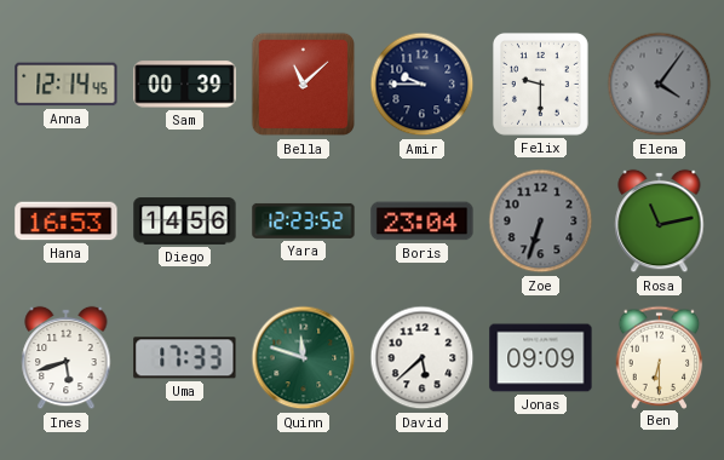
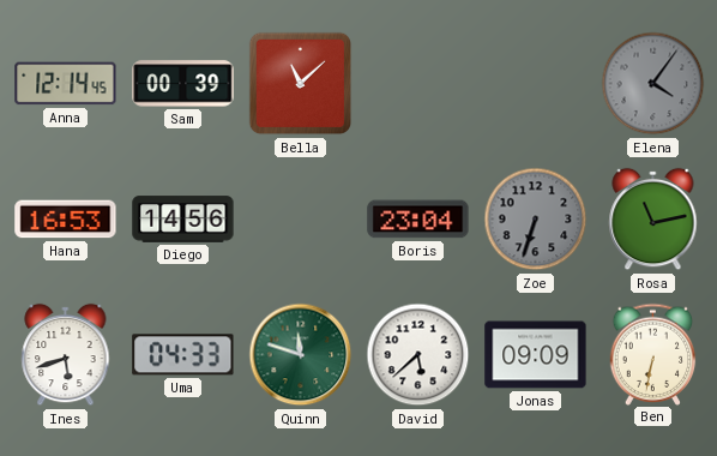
Amir: 9:45 -> none
Felix: 9:30 -> none
Yara: 12:23 -> none
Uma: 17:33 -> 04:33
Ben: 6:30 -> 6:32
